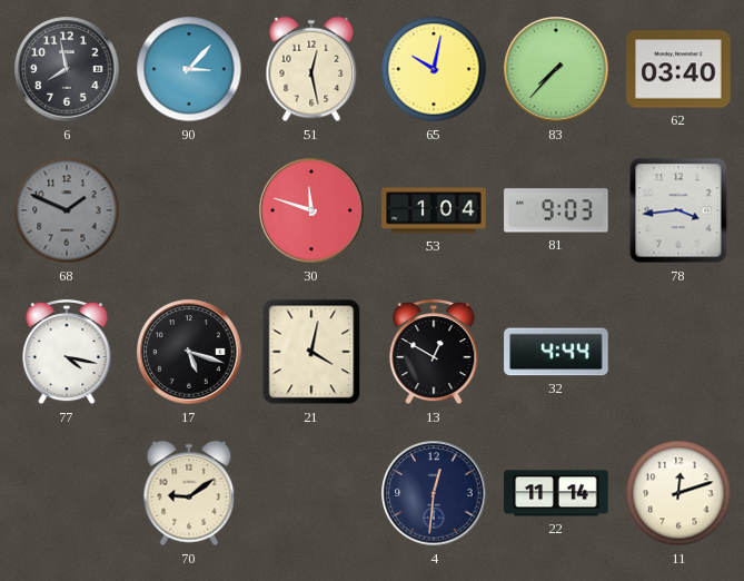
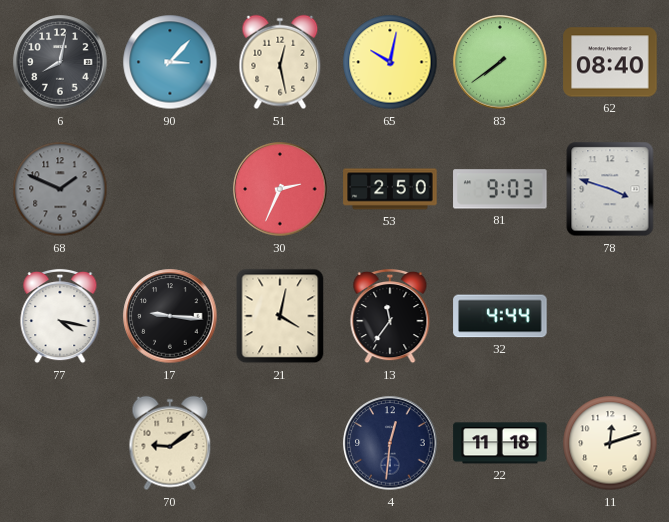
6: 7:58 -> 8:02
83: 7:37 -> 7:39
62: 03:40 -> 08:40
30: 11:48 -> 2:34
53: 1:04 -> 2:50
78: 3:44 -> 3:48
17: 5:18 -> 9:16
13: 12:50 -> 11:36
22: 11:14 -> 11:18
